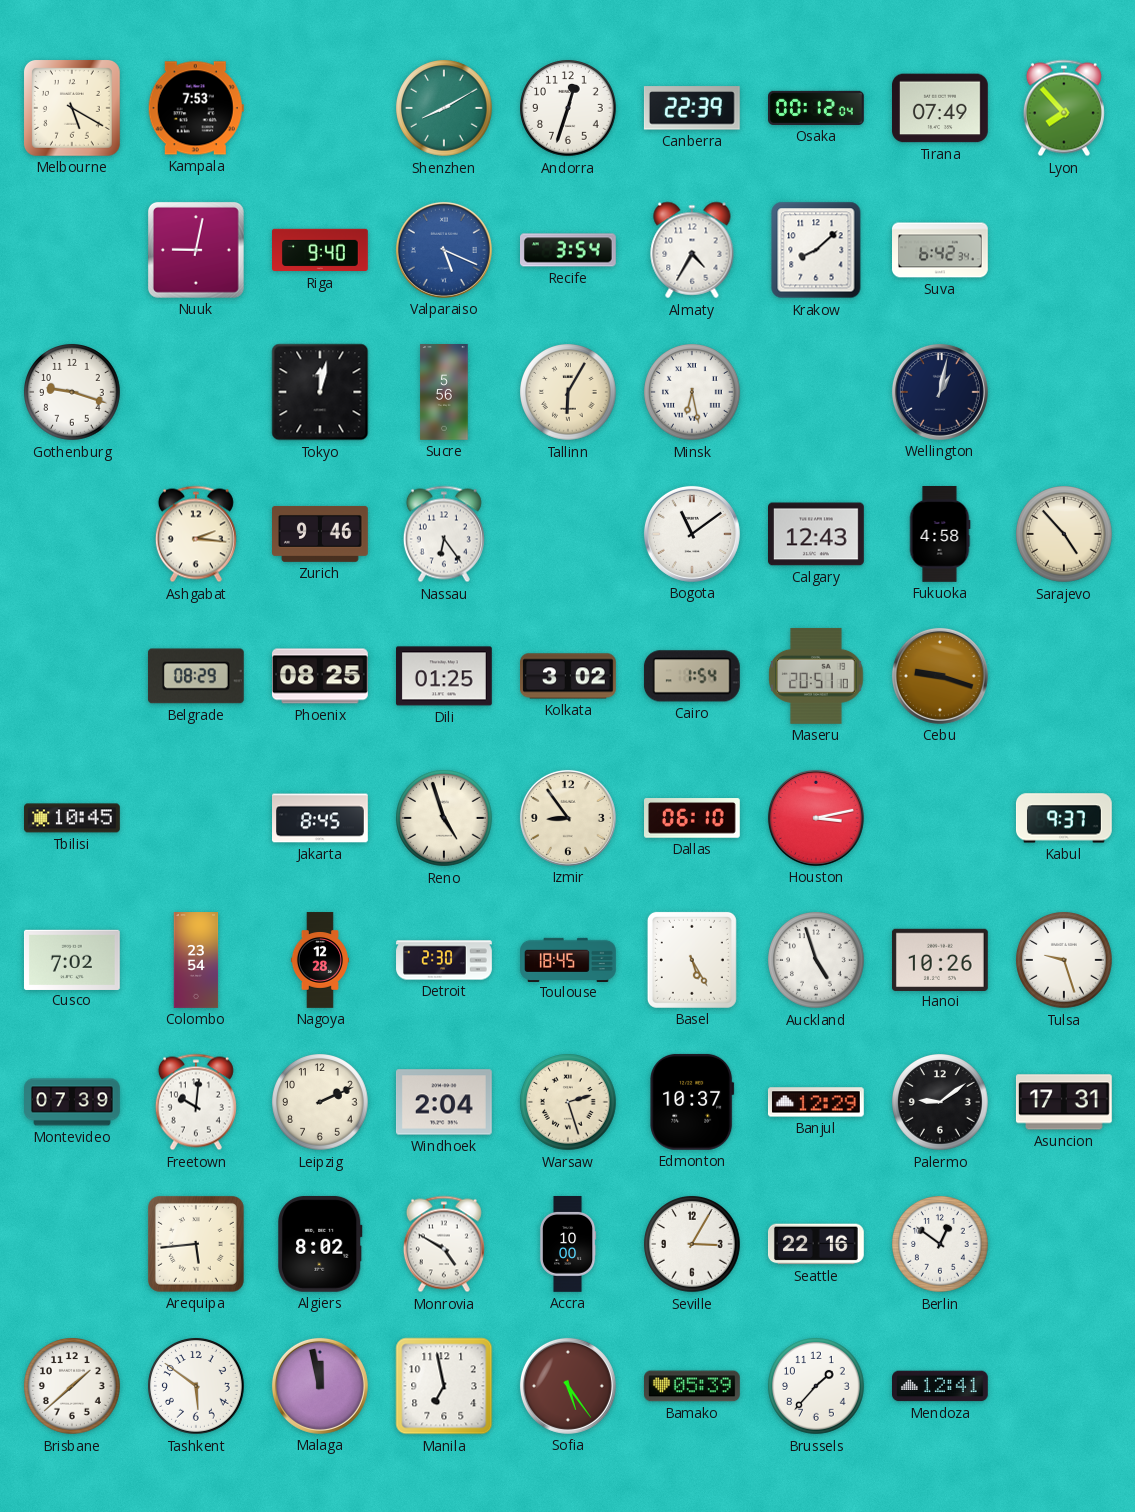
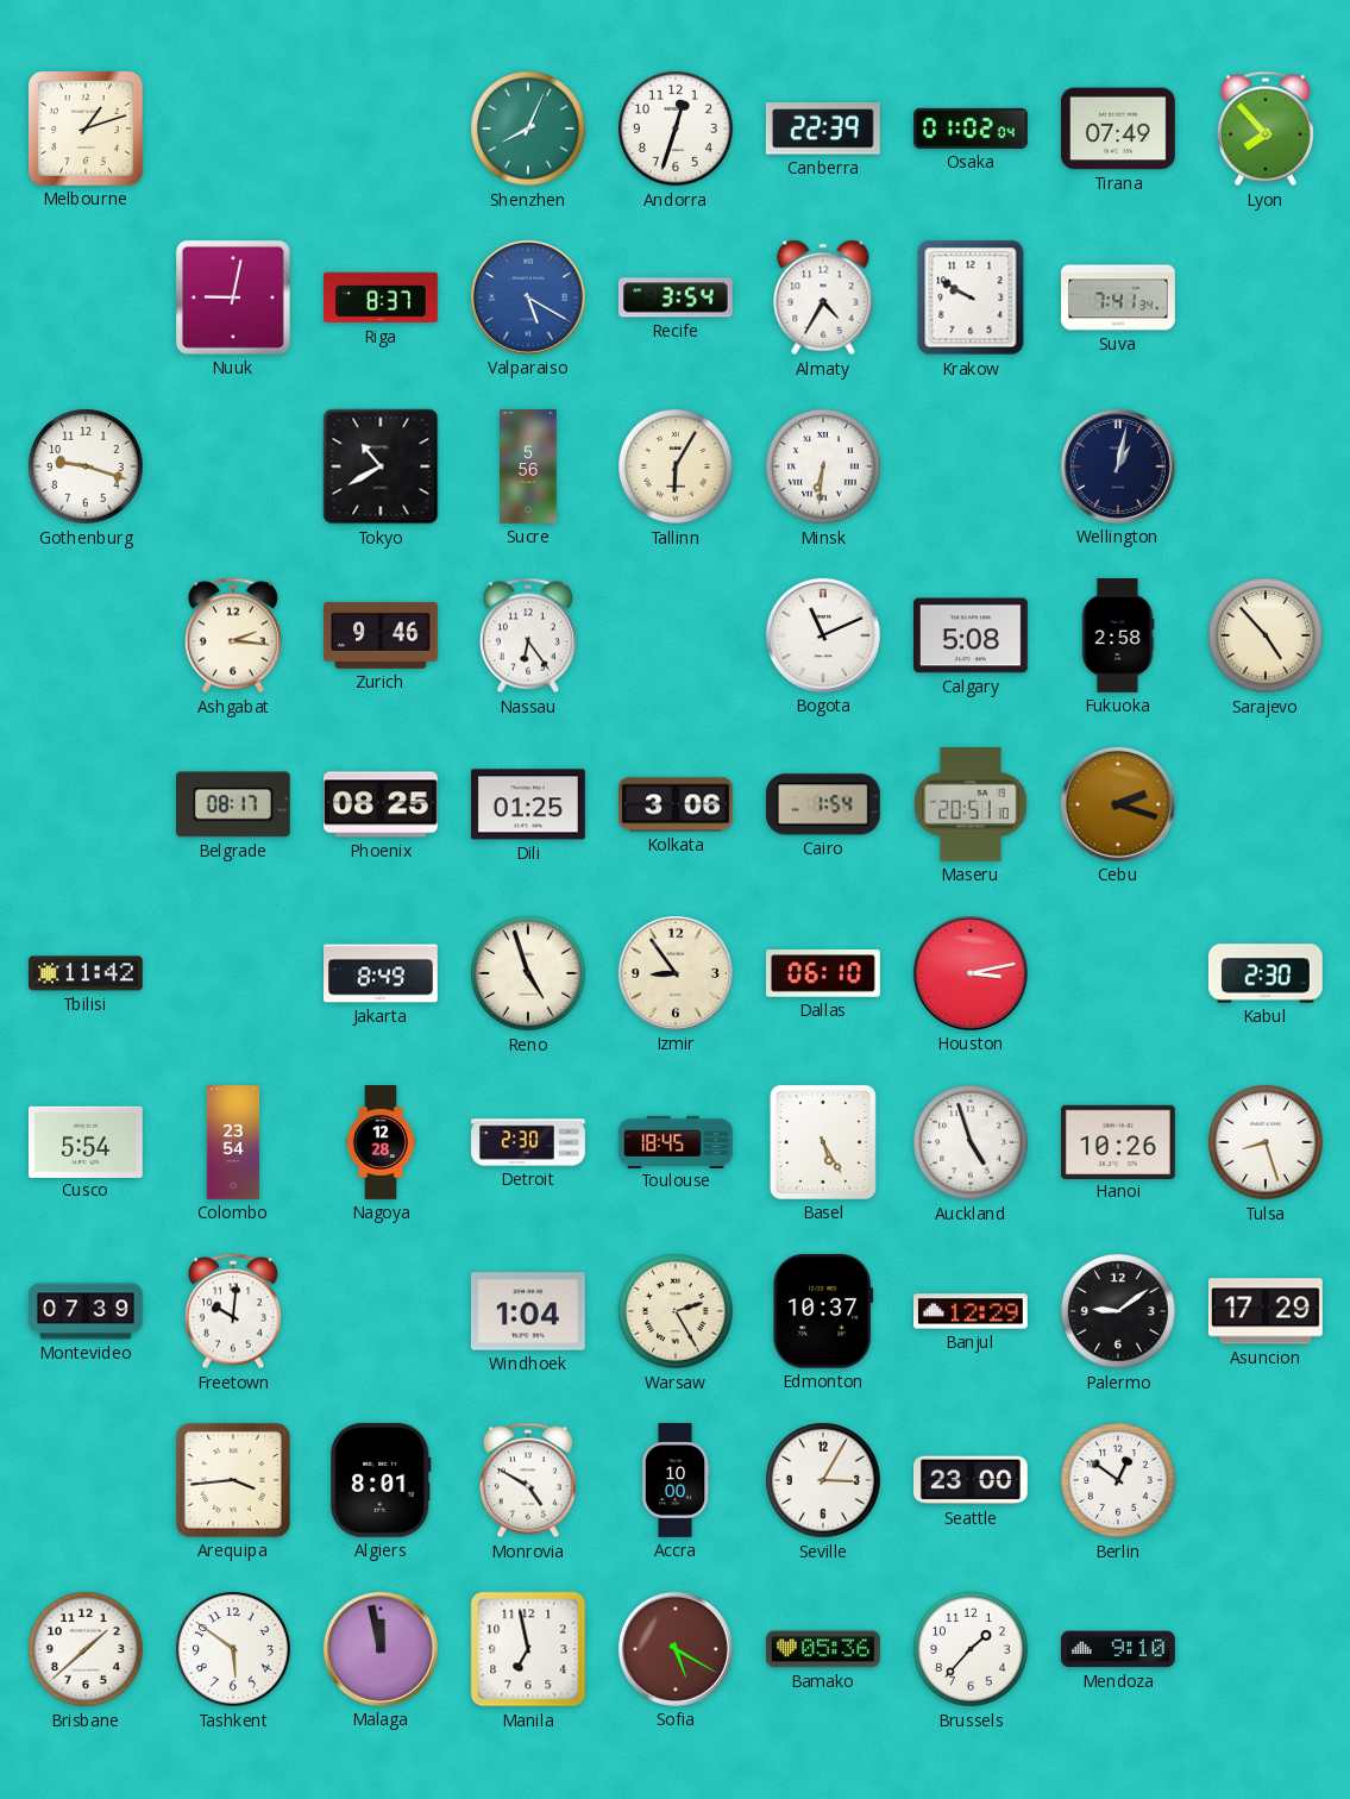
Melbourne: 5:20 -> 1:12
Kampala: 7:53 -> none
Shenzhen: 8:10 -> 8:04
Osaka: 00:12 -> 01:02
Riga: 9:40 -> 8:37
Valparaiso: 5:19 -> 5:20
Krakow: 8:08 -> 9:50
Suva: 6:42 -> 7:41
Tokyo: 12:02 -> 10:40
Minsk: 6:28 -> 6:31
Bogota: 11:09 -> 11:11
Calgary: 12:43 -> 5:08
Fukuoka: 4:58 -> 2:58
Belgrade: 08:29 -> 08:17
Kolkata: 3:02 -> 3:06
Cebu: 9:18 -> 2:18
Tbilisi: 10:45 -> 11:42
Jakarta: 8:45 -> 8:49
Kabul: 9:37 -> 2:30
Cusco: 7:02 -> 5:54
Tulsa: 9:27 -> 8:27
Leipzig: 2:11 -> none
Windhoek: 2:04 -> 1:04
Warsaw: 2:27 -> 2:25
Asuncion: 17:31 -> 17:29
Arequipa: 5:44 -> 3:44
Algiers: 8:02 -> 8:01
Seattle: 22:16 -> 23:00
Sofia: 5:24 -> 5:20
Bamako: 05:39 -> 05:36
Mendoza: 12:41 -> 9:10
